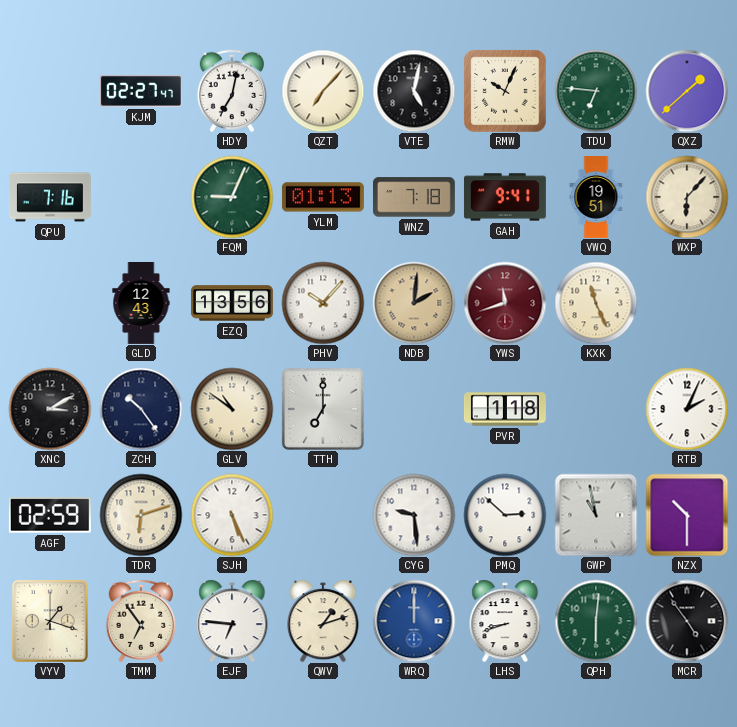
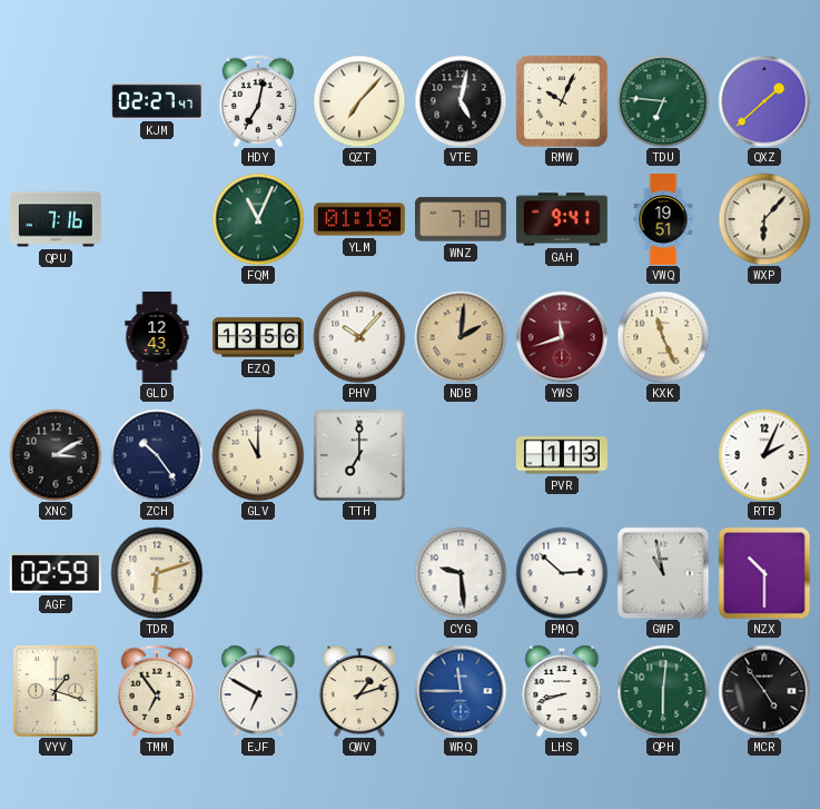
FQM: 9:04 -> 11:04
YLM: 01:13 -> 01:18
GLV: 10:51 -> 11:00
PVR: 1:18 -> 1:13
SJH: 5:26 -> none
EJF: 6:46 -> 6:50
WRQ: 12:00 -> 11:45
